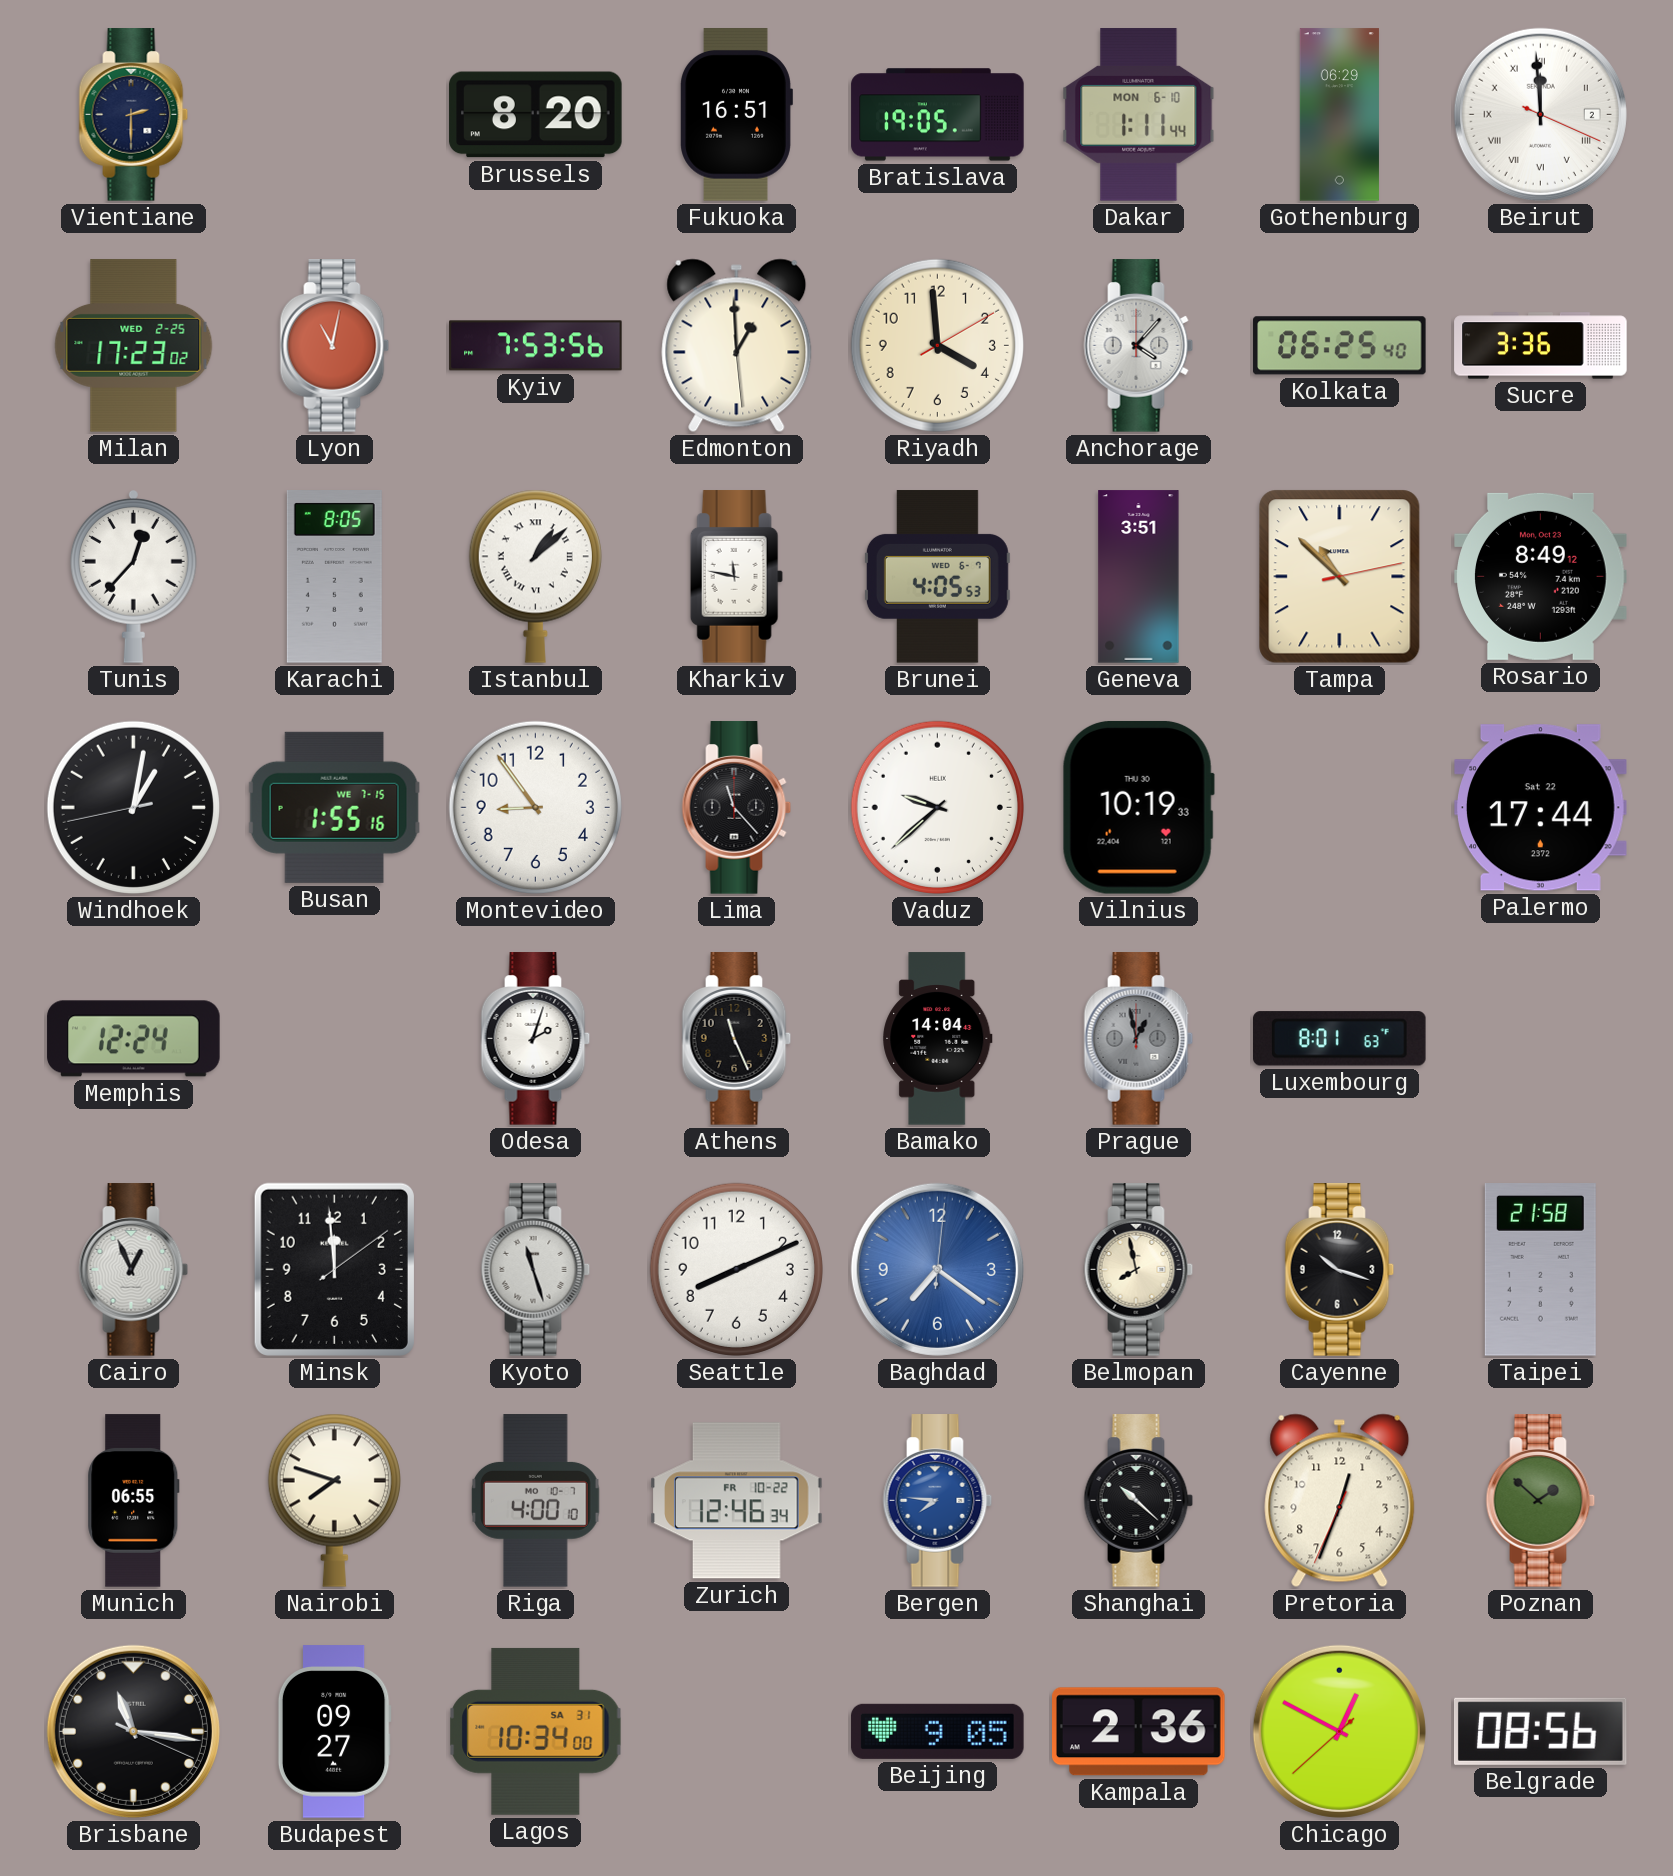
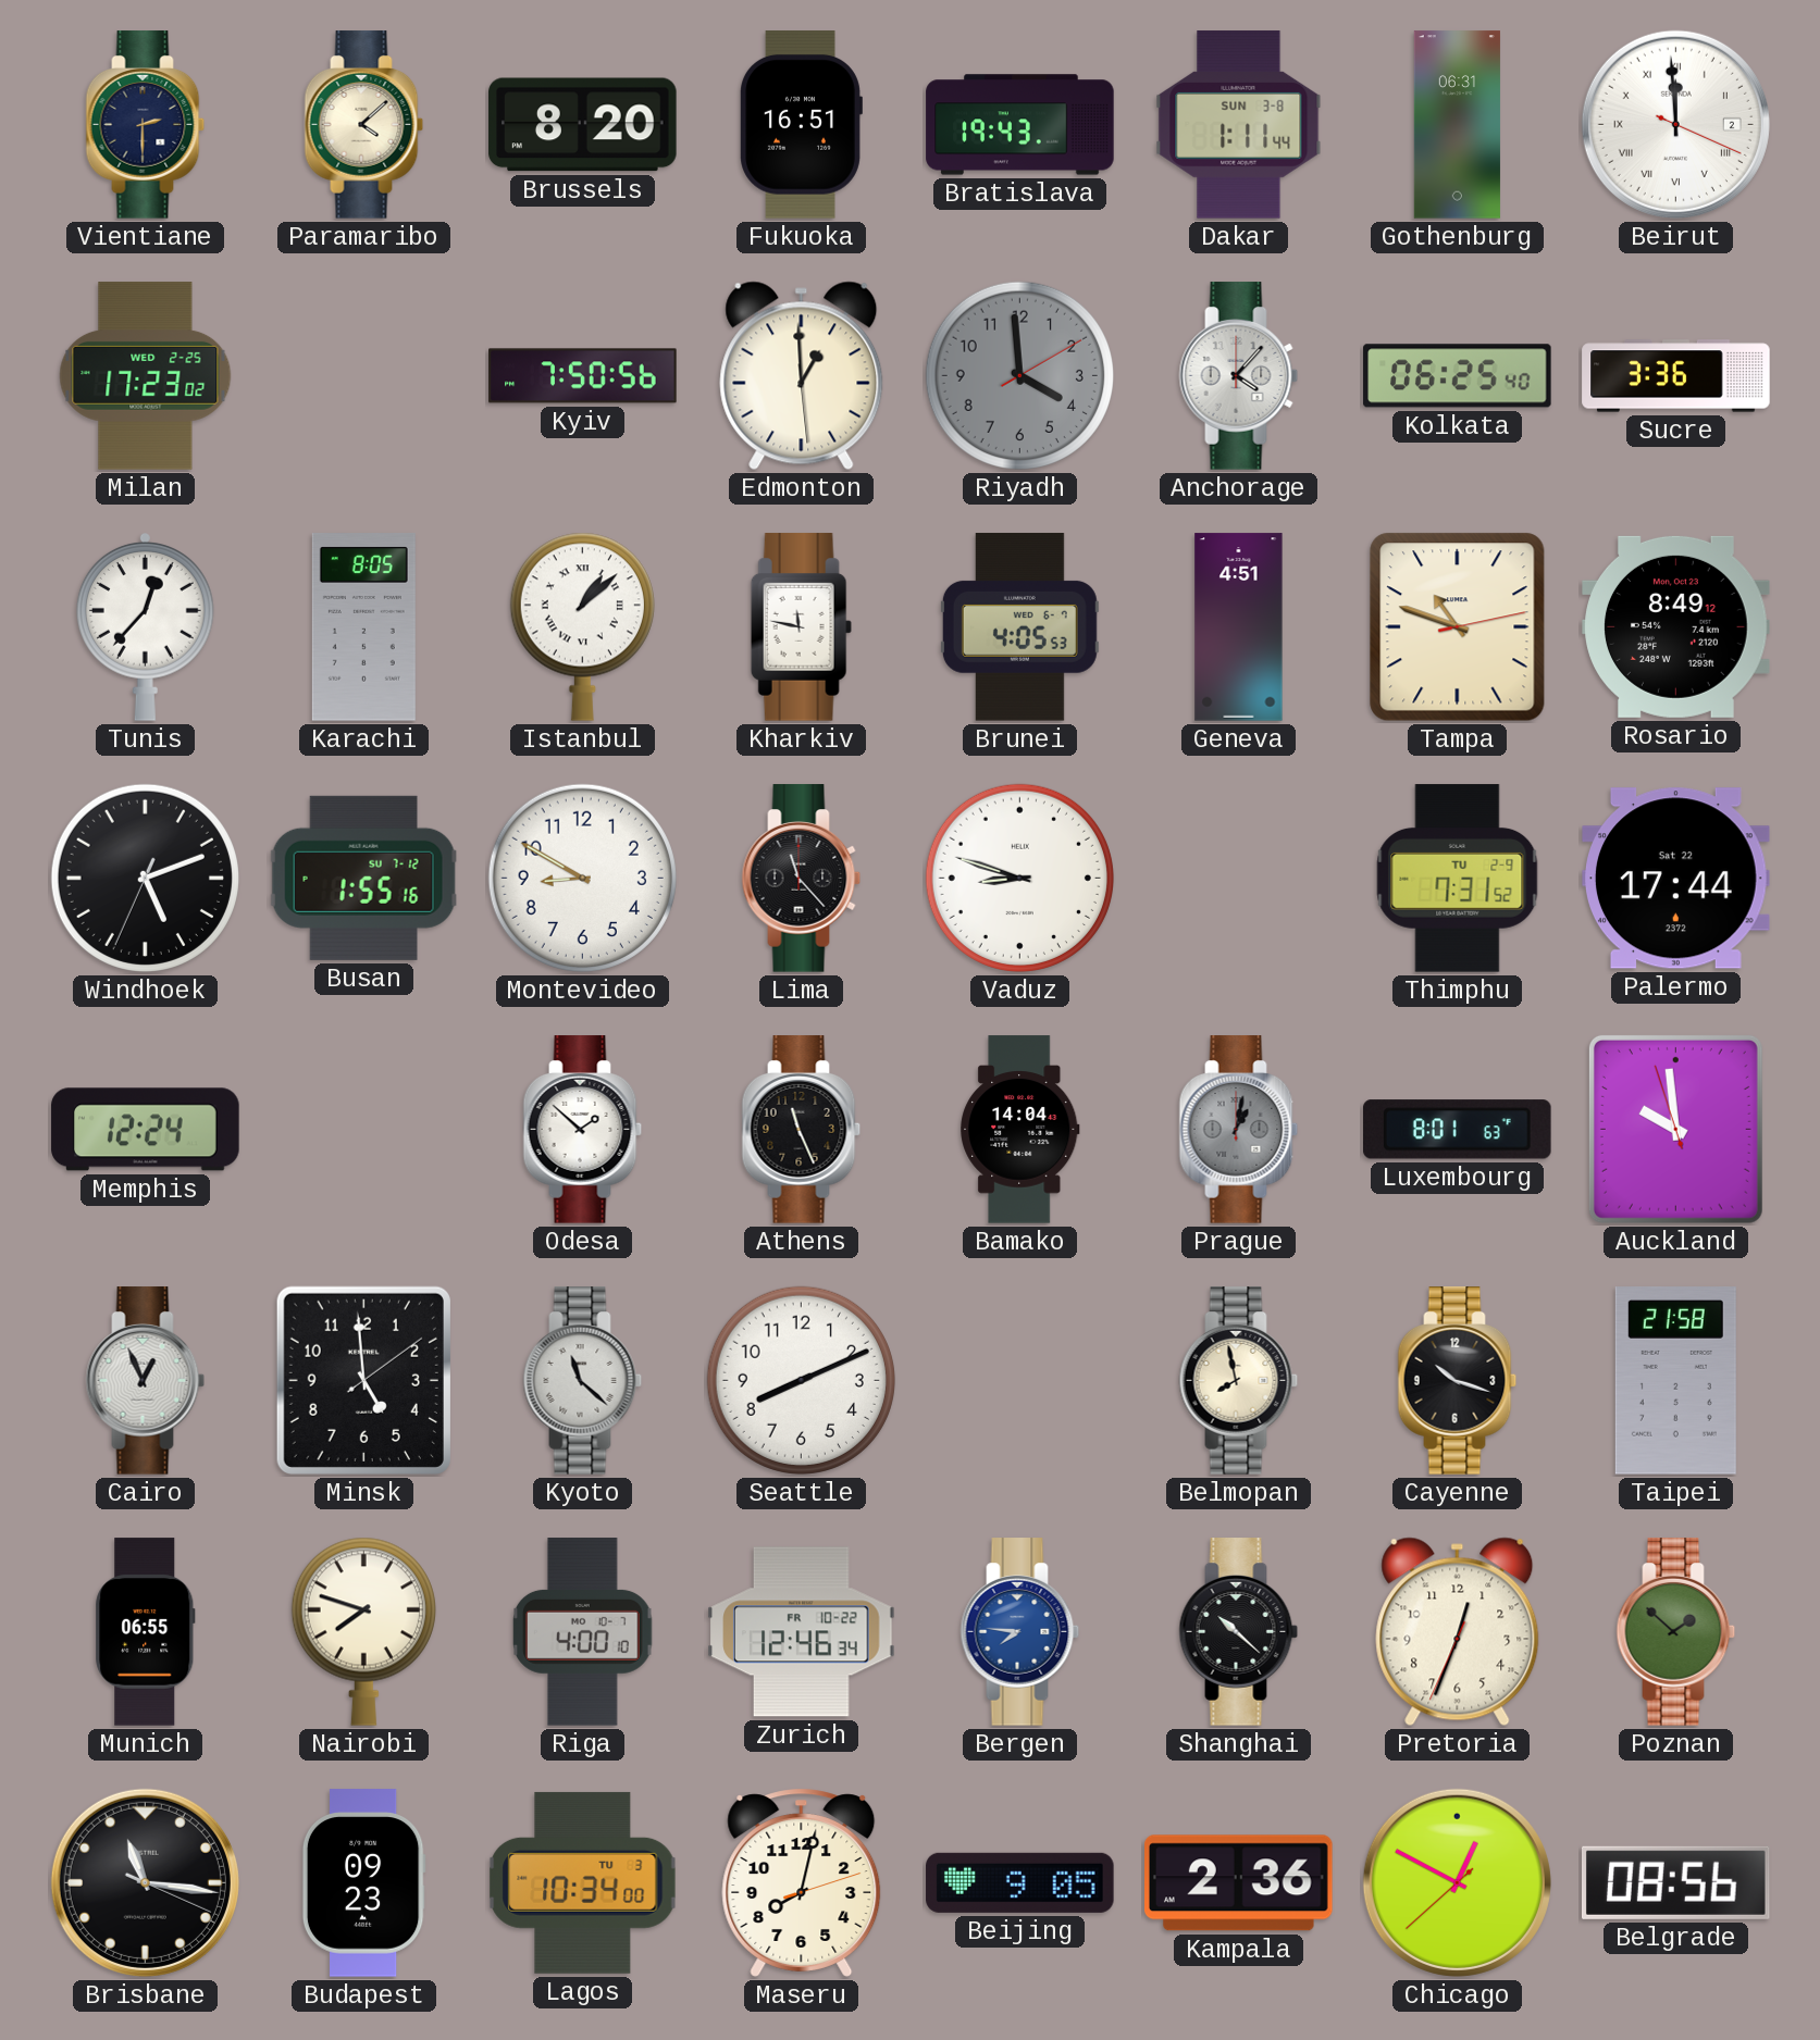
Paramaribo: none -> 4:08
Bratislava: 19:05 -> 19:43
Dakar date: MON 6-10 -> SUN 3-8
Gothenburg: 06:29 -> 06:31
Lyon: 11:02 -> none
Kyiv: 7:53 -> 7:50
Riyadh dial: cream -> grey
Geneva: 3:51 -> 4:51
Tampa: 10:52 -> 10:48
Windhoek: 1:01 -> 5:11
Busan date: WE 7-15 -> SU 7-12
Montevideo: 8:54 -> 8:50
Vaduz: 9:38 -> 8:48
Vilnius: 10:19 -> none
Thimphu: none -> 7:31
Odesa: 2:03 -> 1:52
Prague: 12:58 -> 1:02
Auckland: none -> 9:58
Minsk: 11:59 -> 4:59
Kyoto: 11:27 -> 11:22
Baghdad: 7:21 -> none
Budapest: 09:27 -> 09:23
Lagos date: SA 31 -> TU 3
Maseru: none -> 8:02
